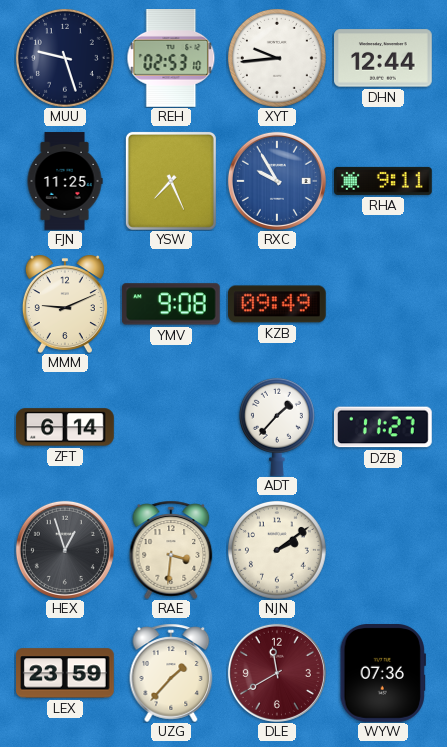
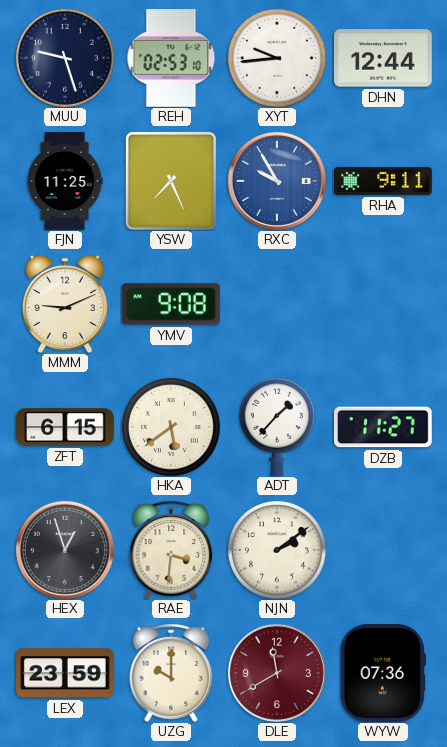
KZB: 09:49 -> none
ZFT: 6:14 -> 6:15
HKA: none -> 5:39
UZG: 1:37 -> 10:00
